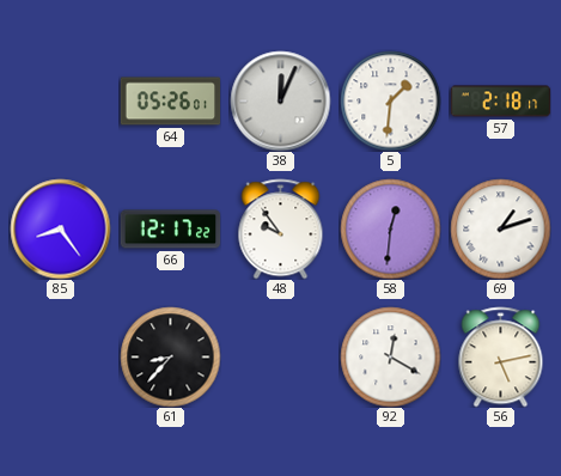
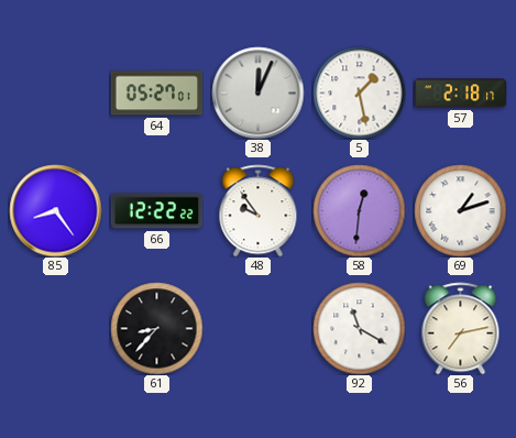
64: 05:26 -> 05:27
5: 1:31 -> 1:28
66: 12:17 -> 12:22
92: 12:20 -> 11:20
56: 5:13 -> 7:13
